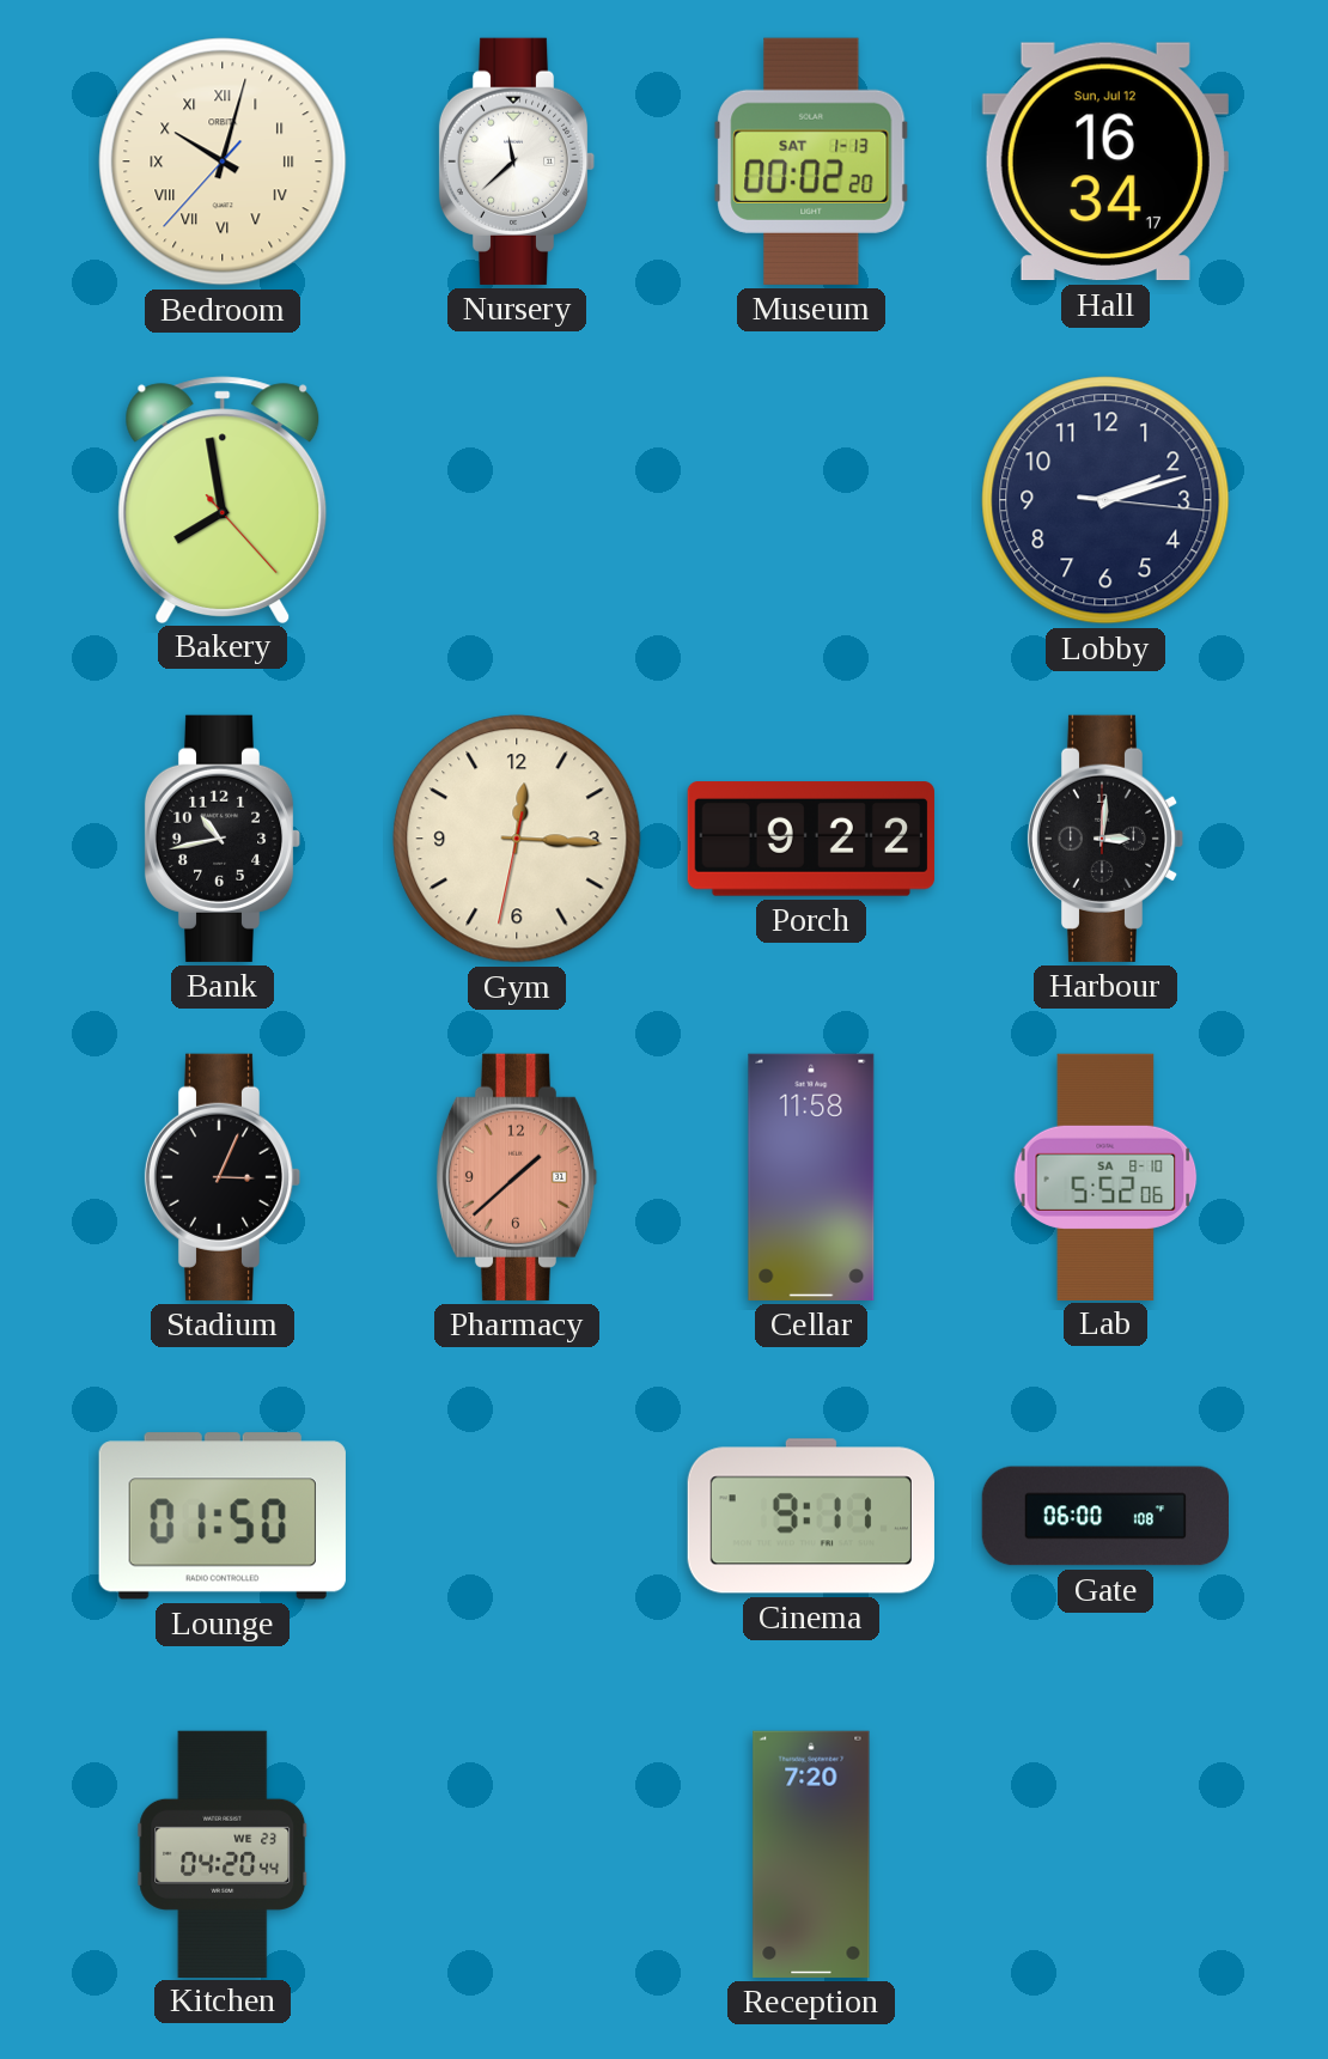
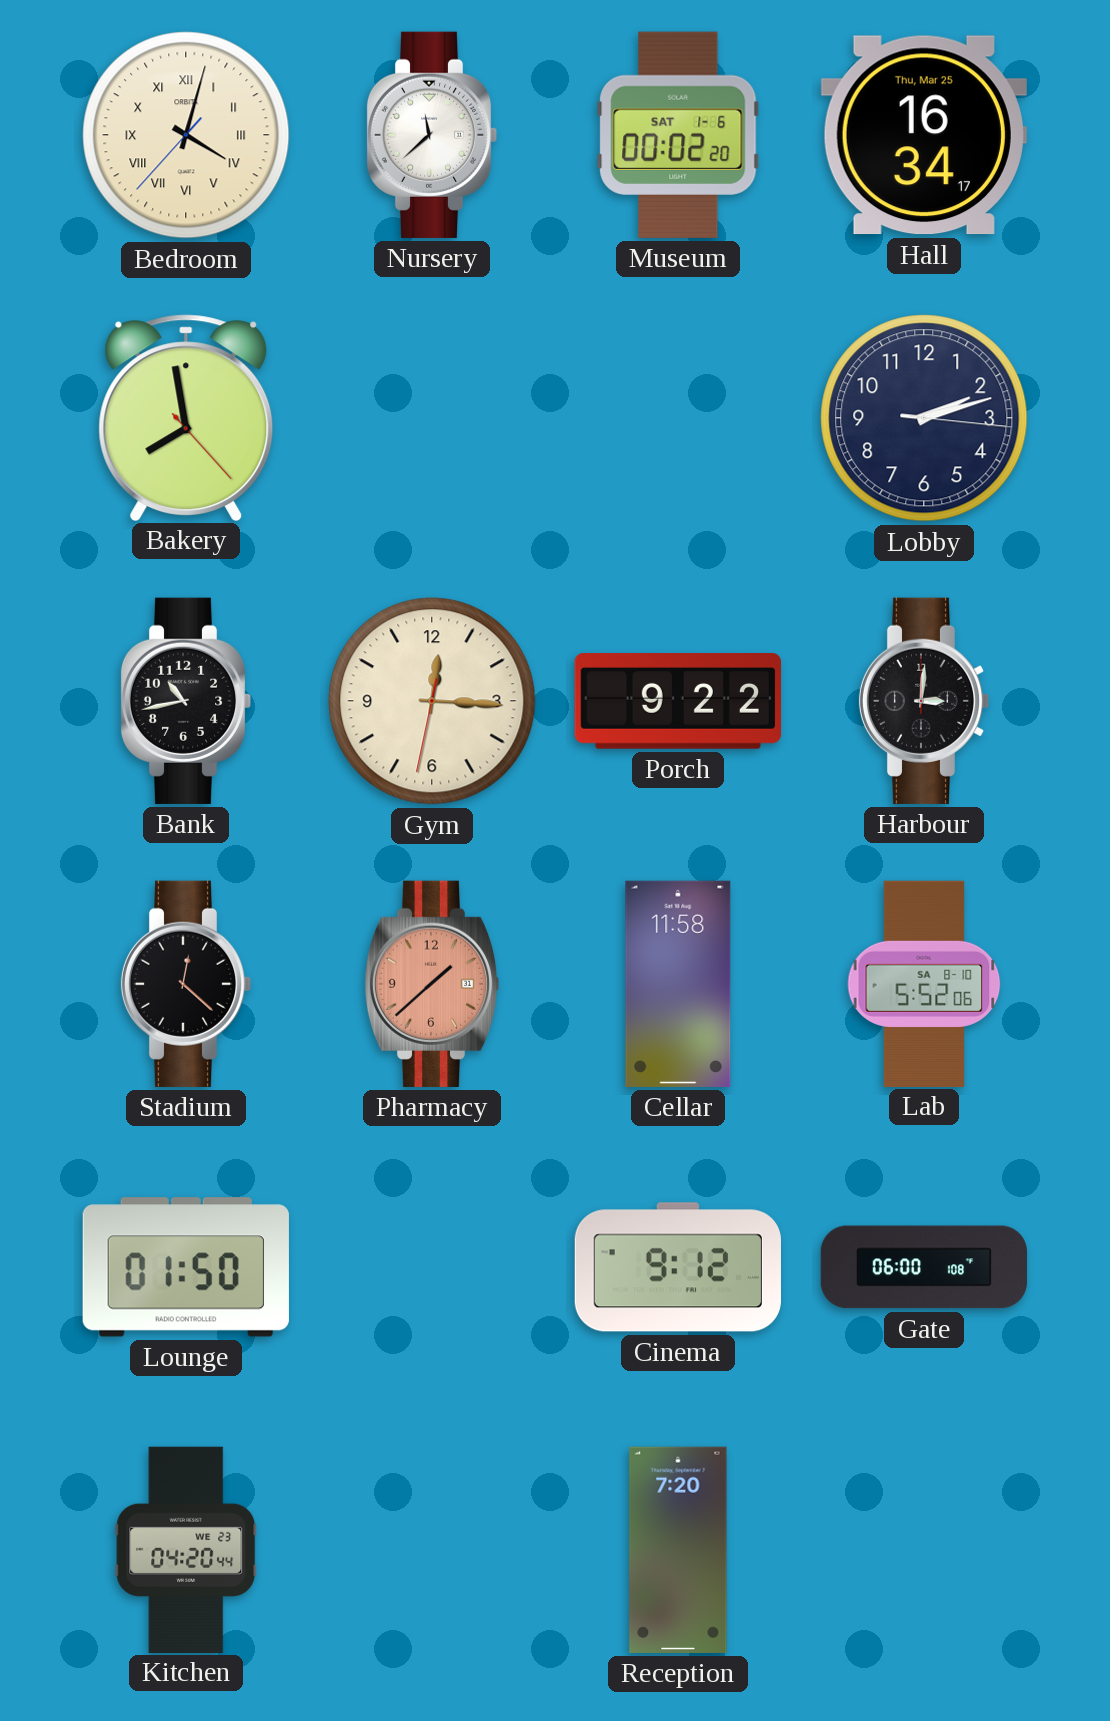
Bedroom: 10:02 -> 4:02
Museum date: SAT 1-13 -> SAT 1-6
Hall date: Sun, Jul 12 -> Thu, Mar 25
Stadium: 3:04 -> 12:22
Cinema: 9:11 -> 9:12
